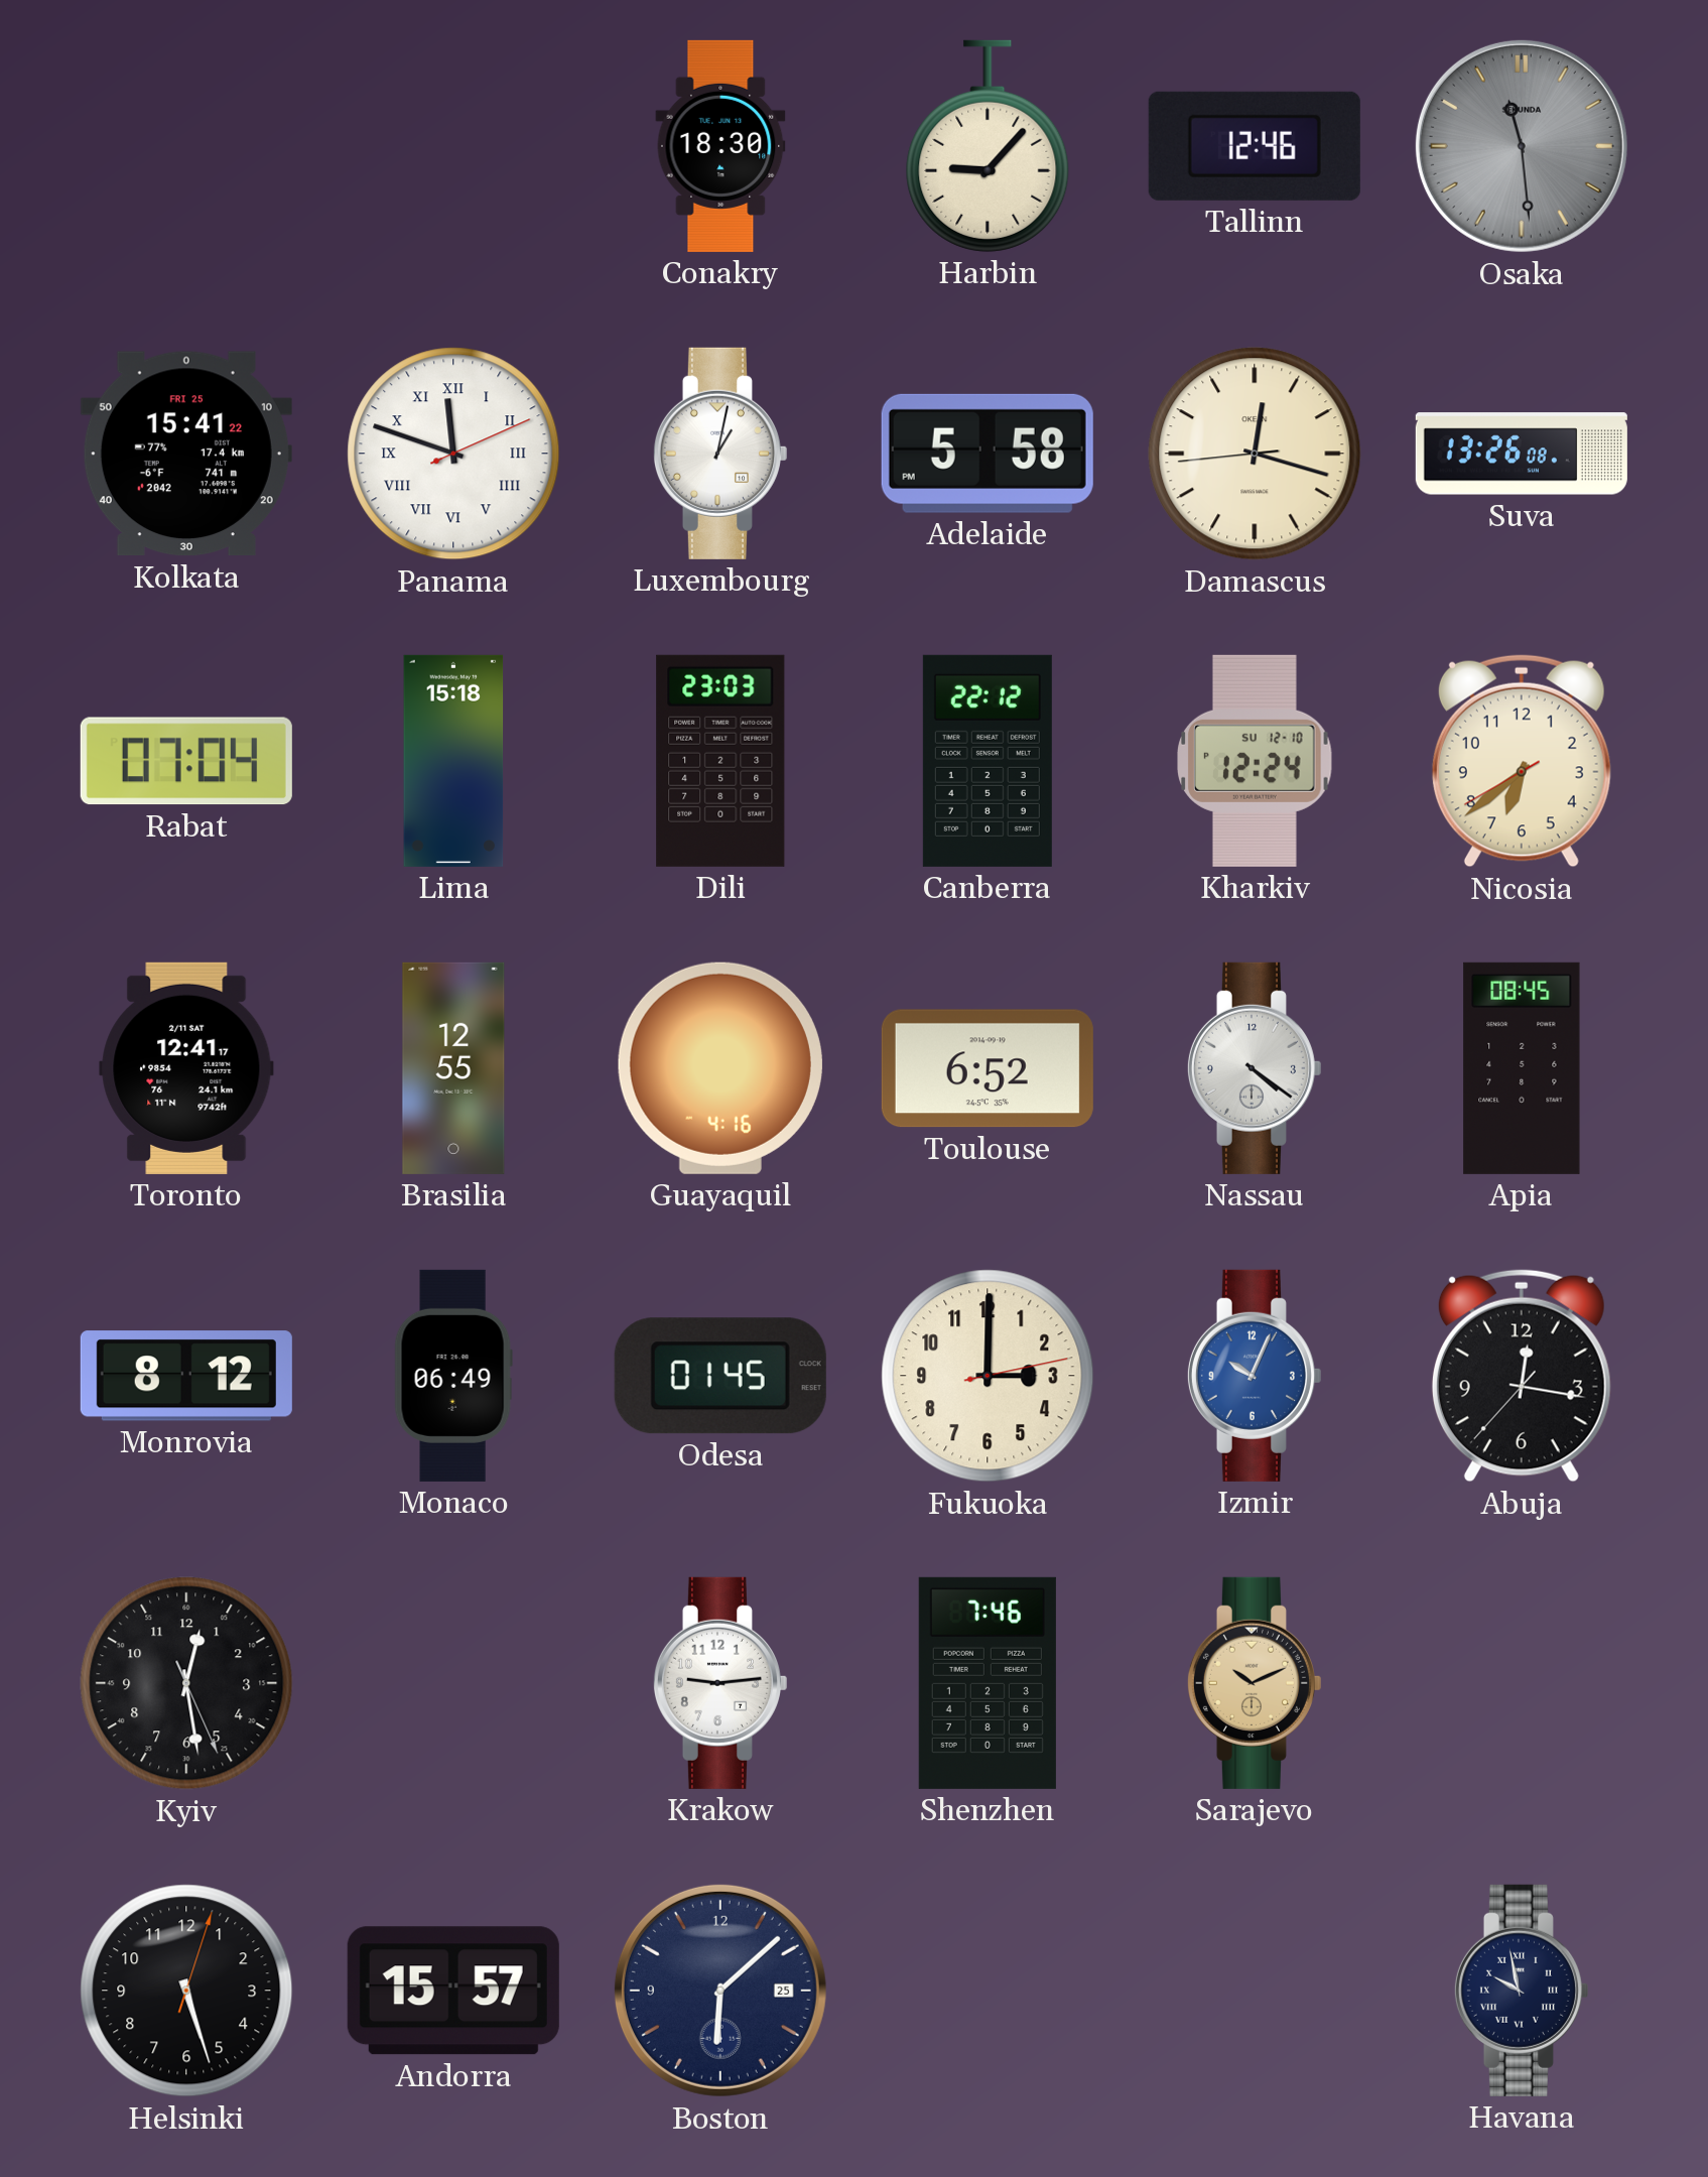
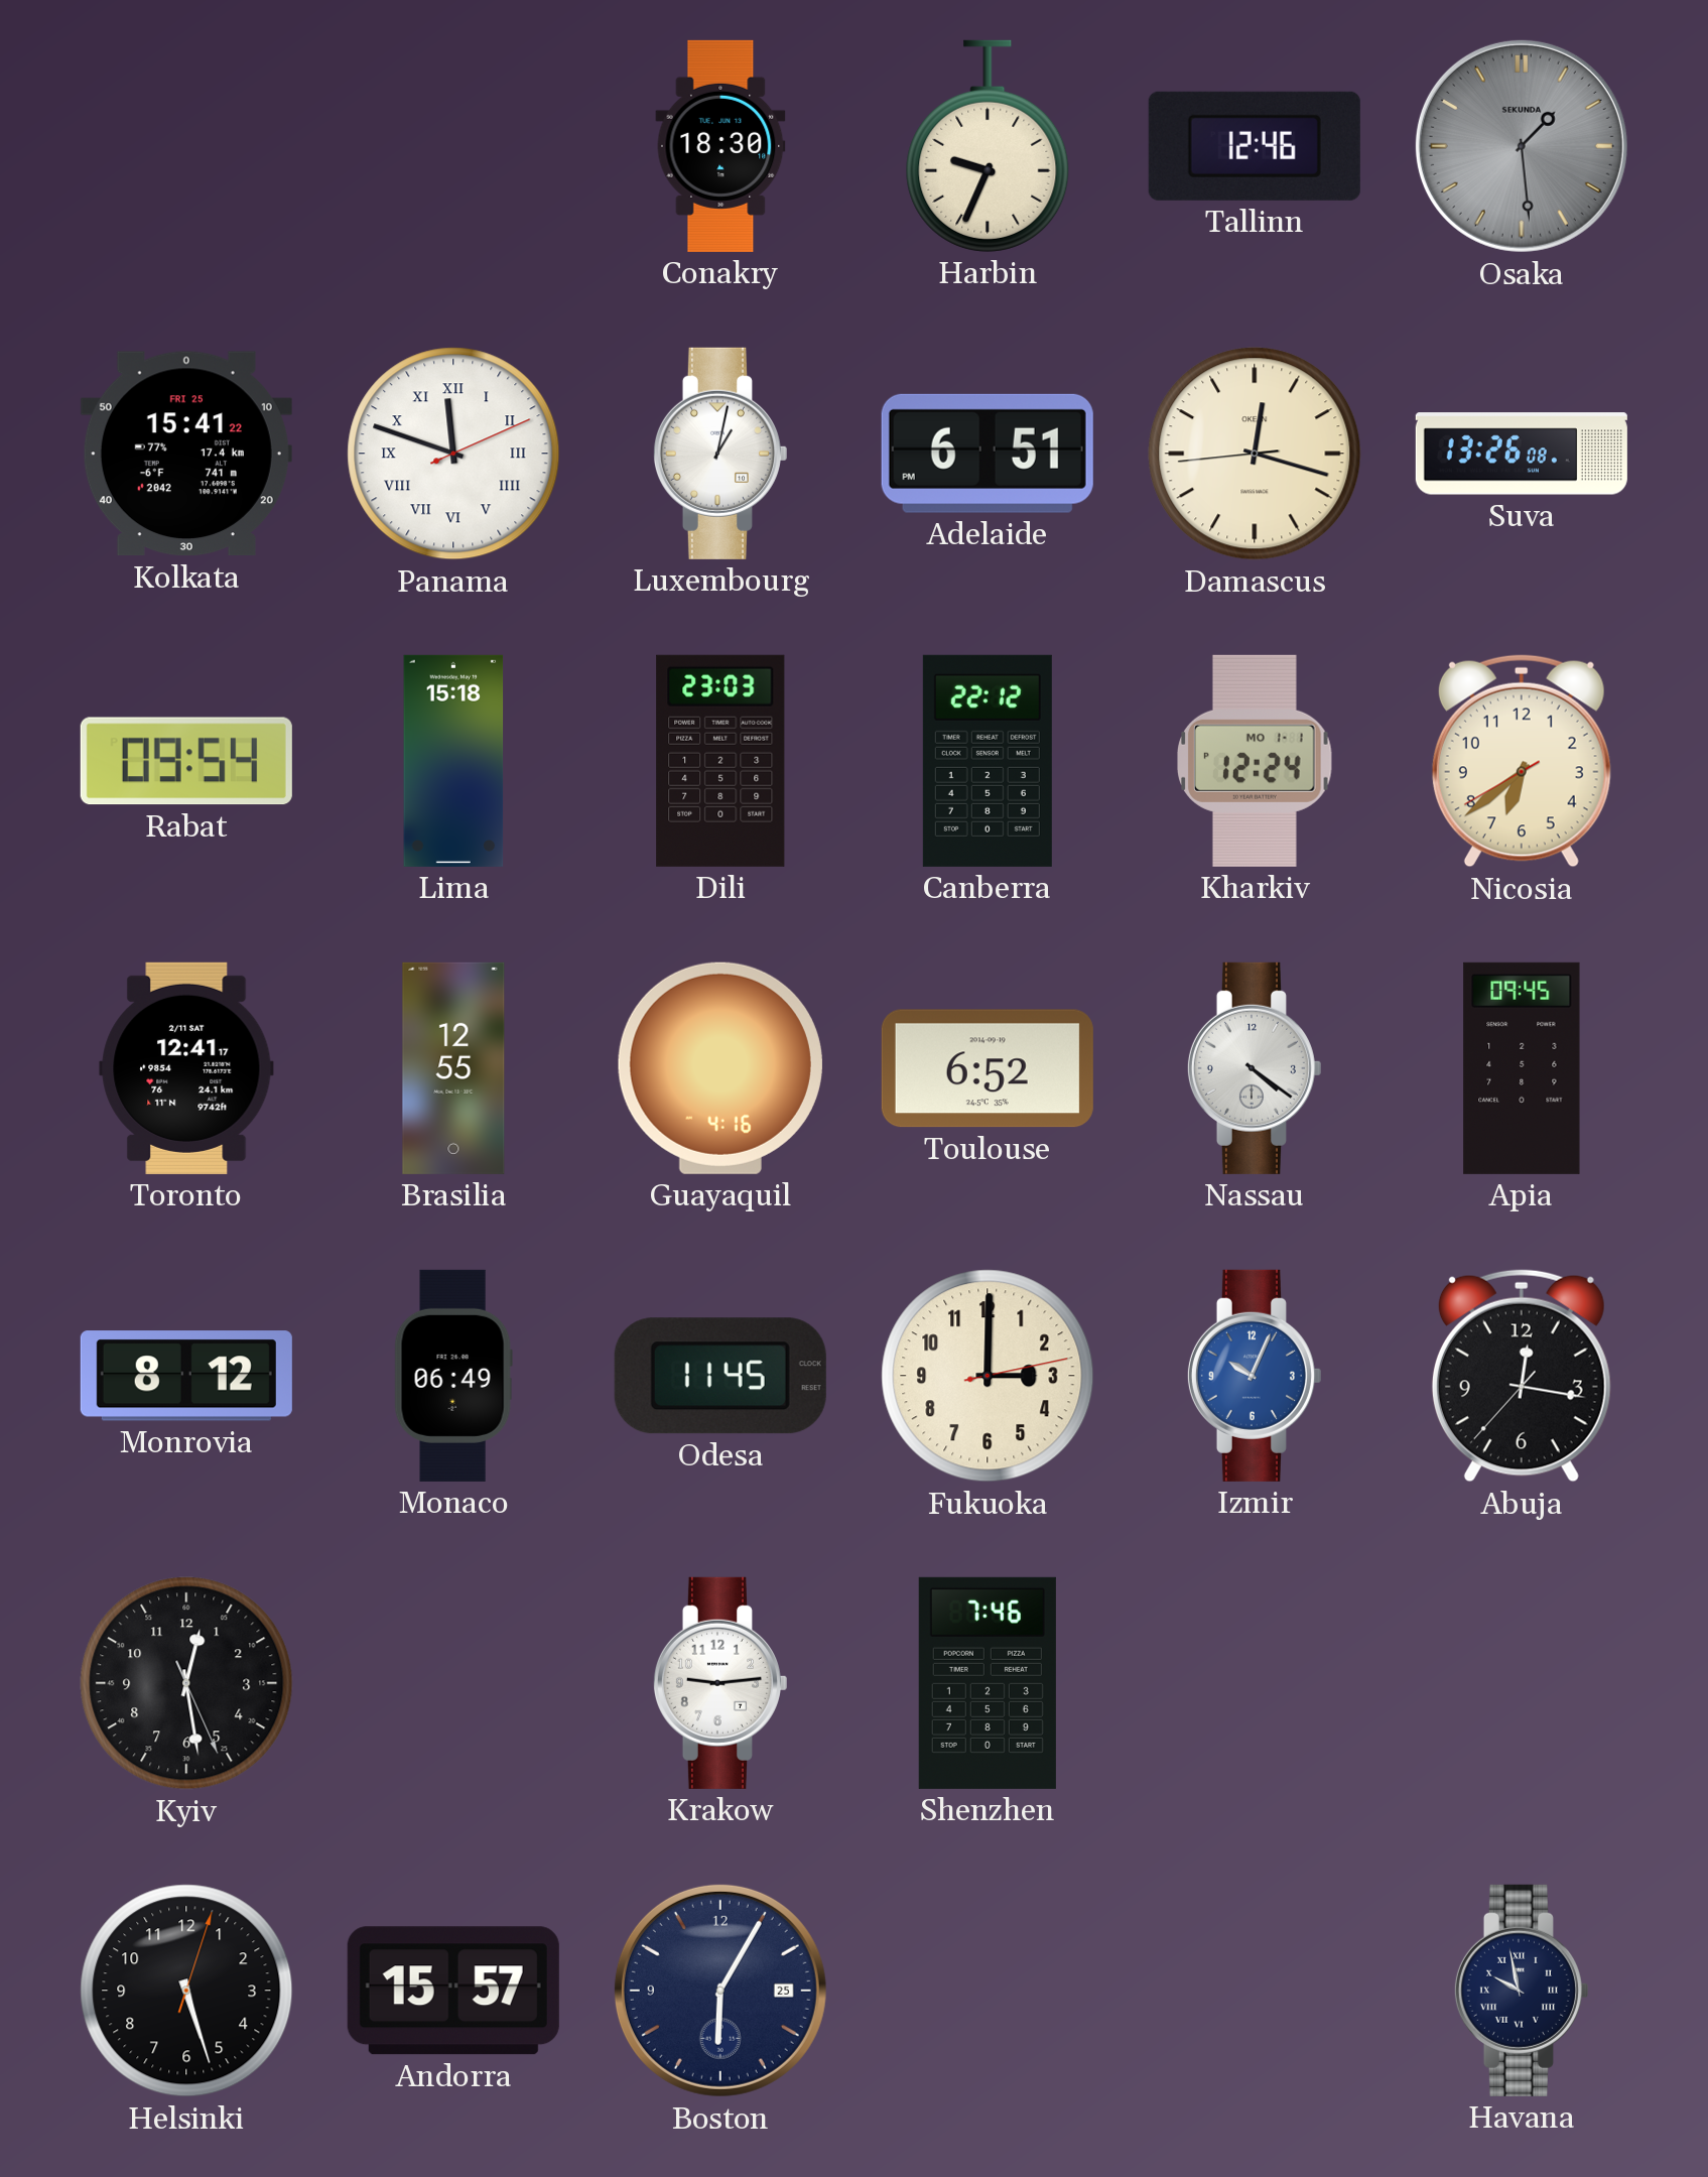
Harbin: 9:07 -> 9:34
Osaka: 11:29 -> 1:29
Adelaide: 5:58 -> 6:51
Rabat: 07:04 -> 09:54
Kharkiv date: SU 12-10 -> MO 1-1
Apia: 08:45 -> 09:45
Odesa: 01:45 -> 11:45
Sarajevo: 10:11 -> none
Boston: 6:08 -> 6:05
